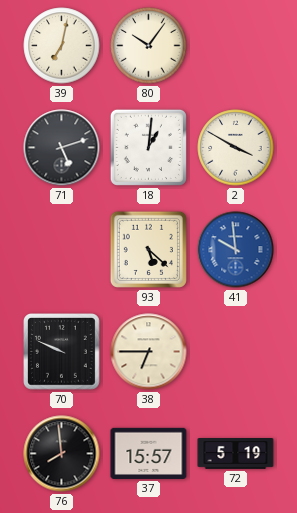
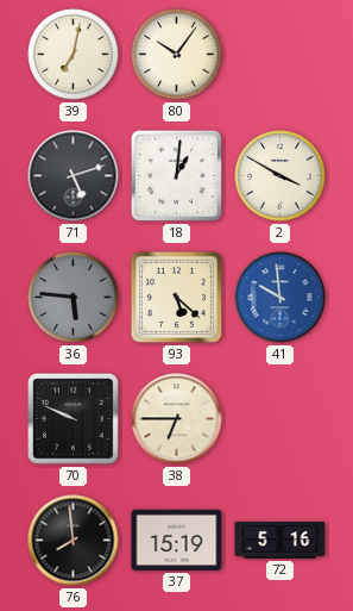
36: none -> 5:46
37: 15:57 -> 15:19
72: 5:19 -> 5:16
